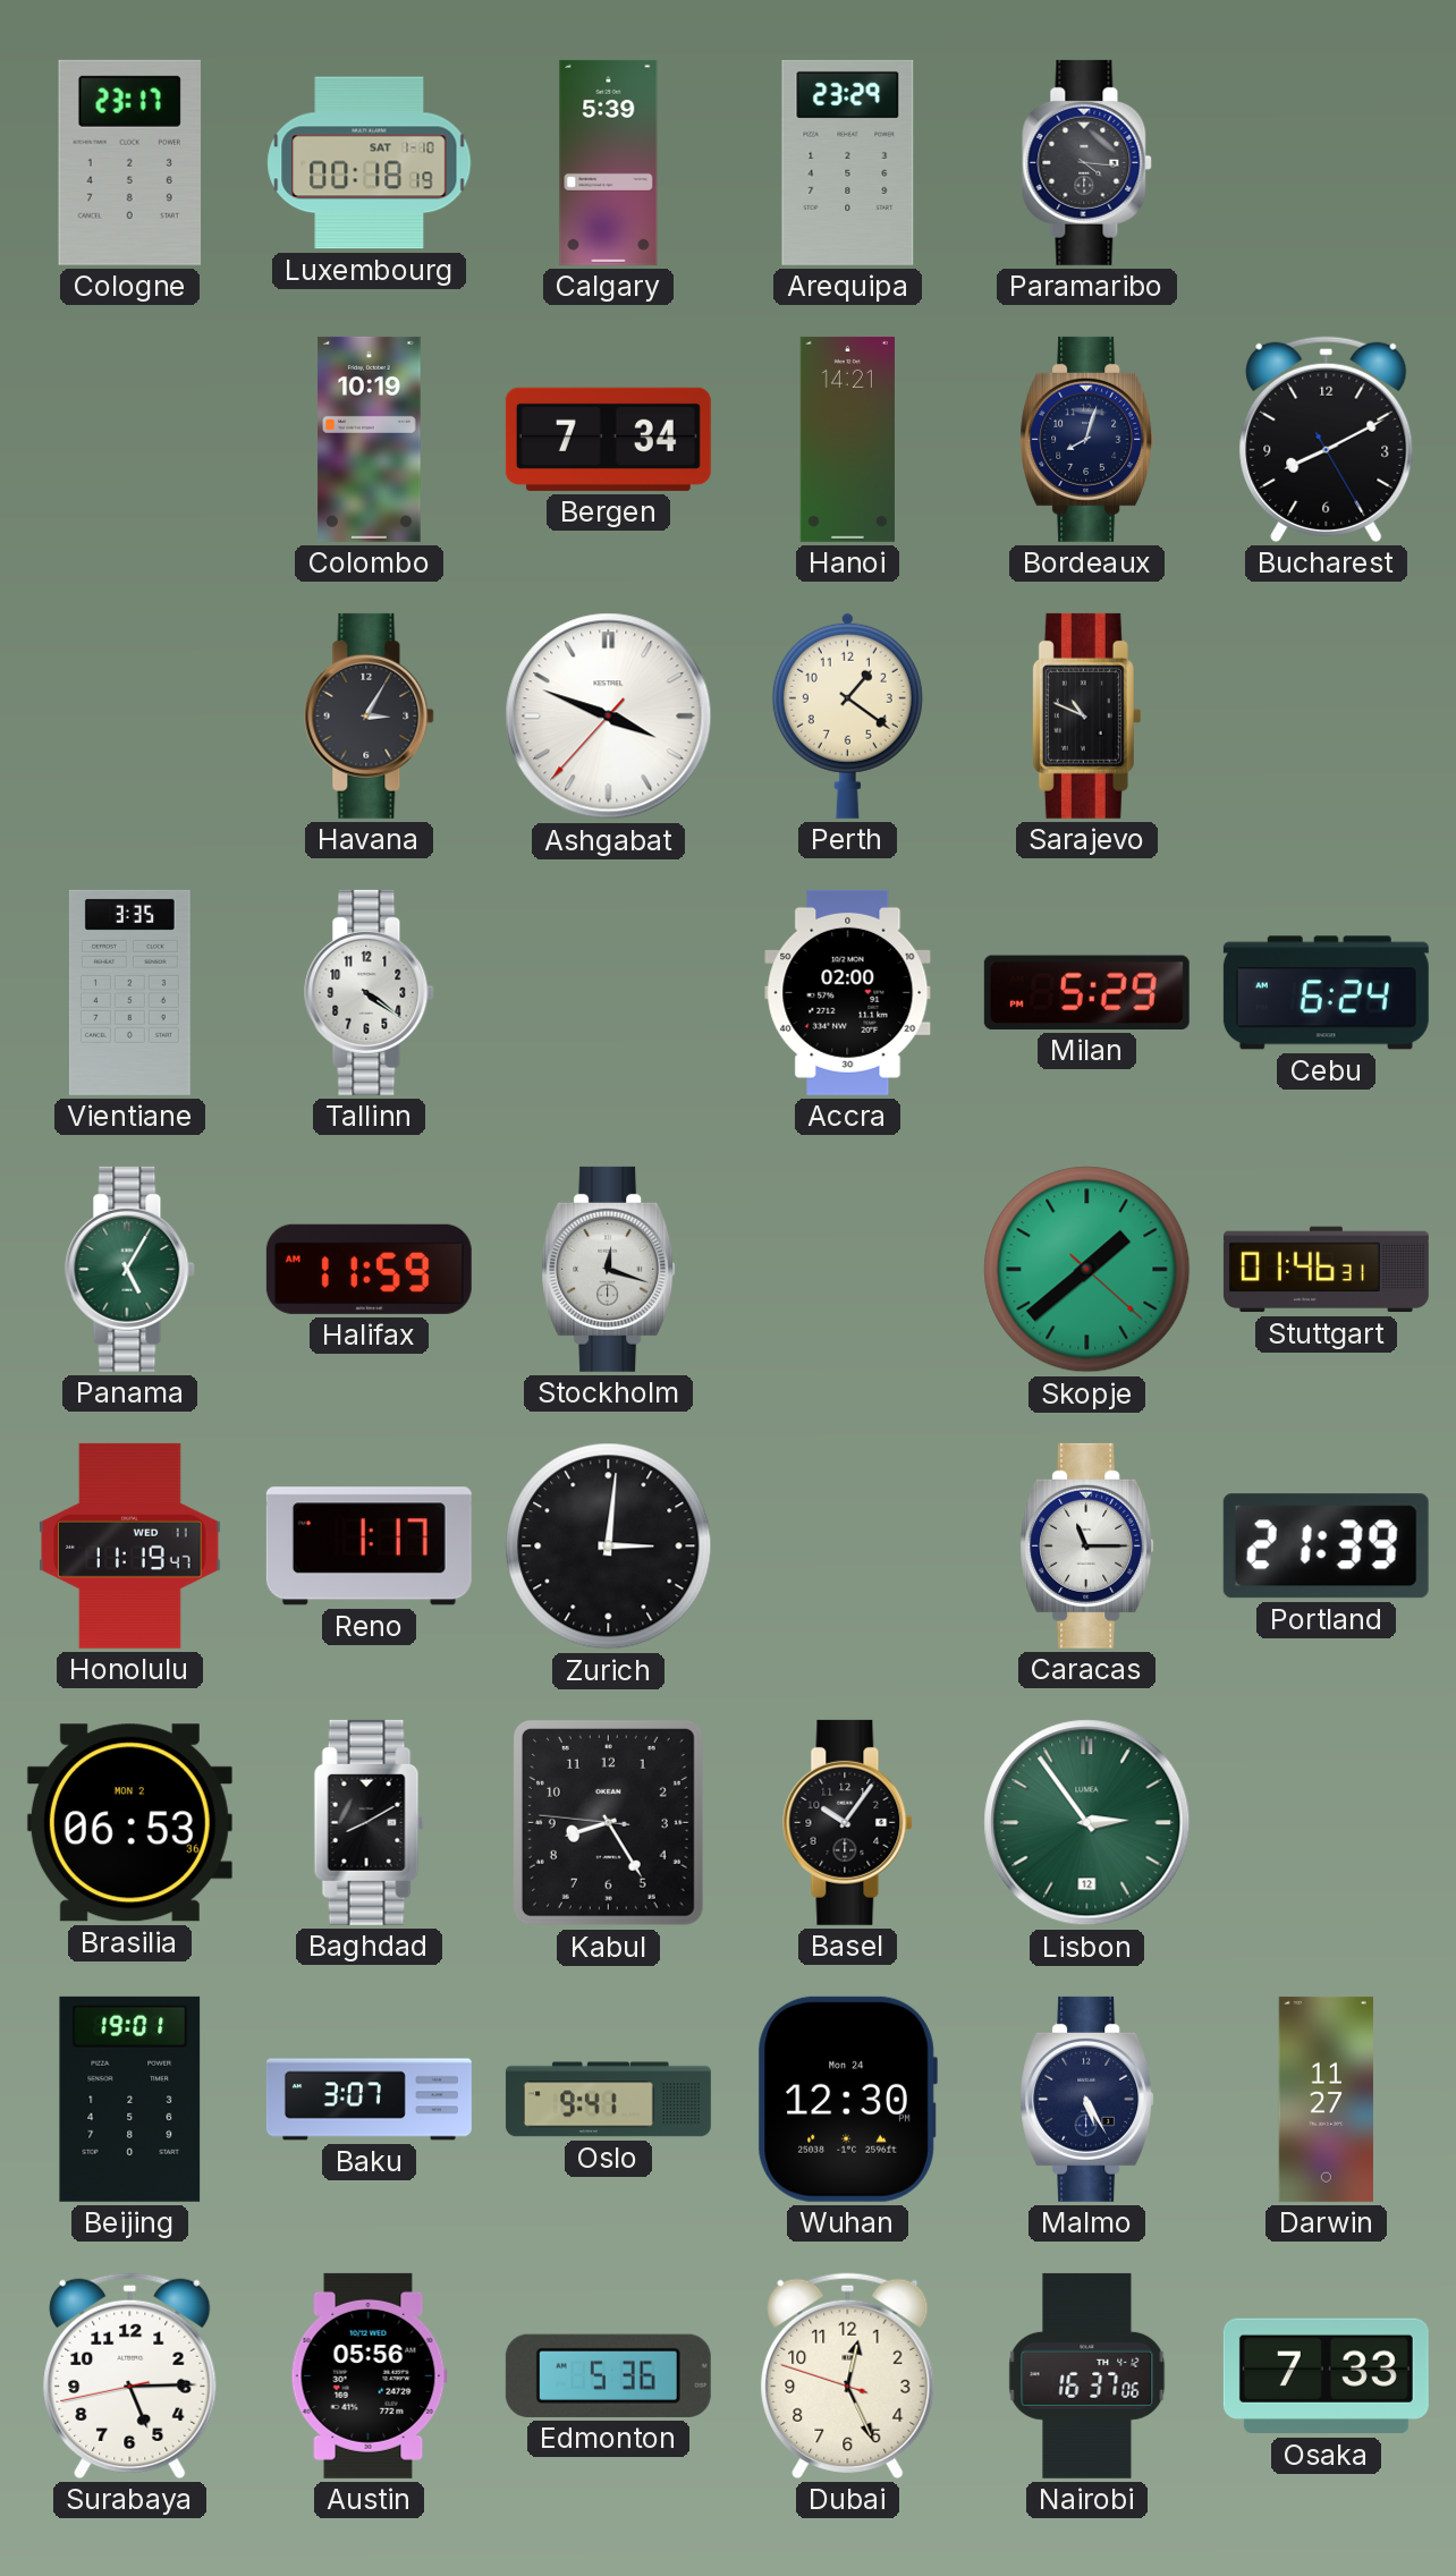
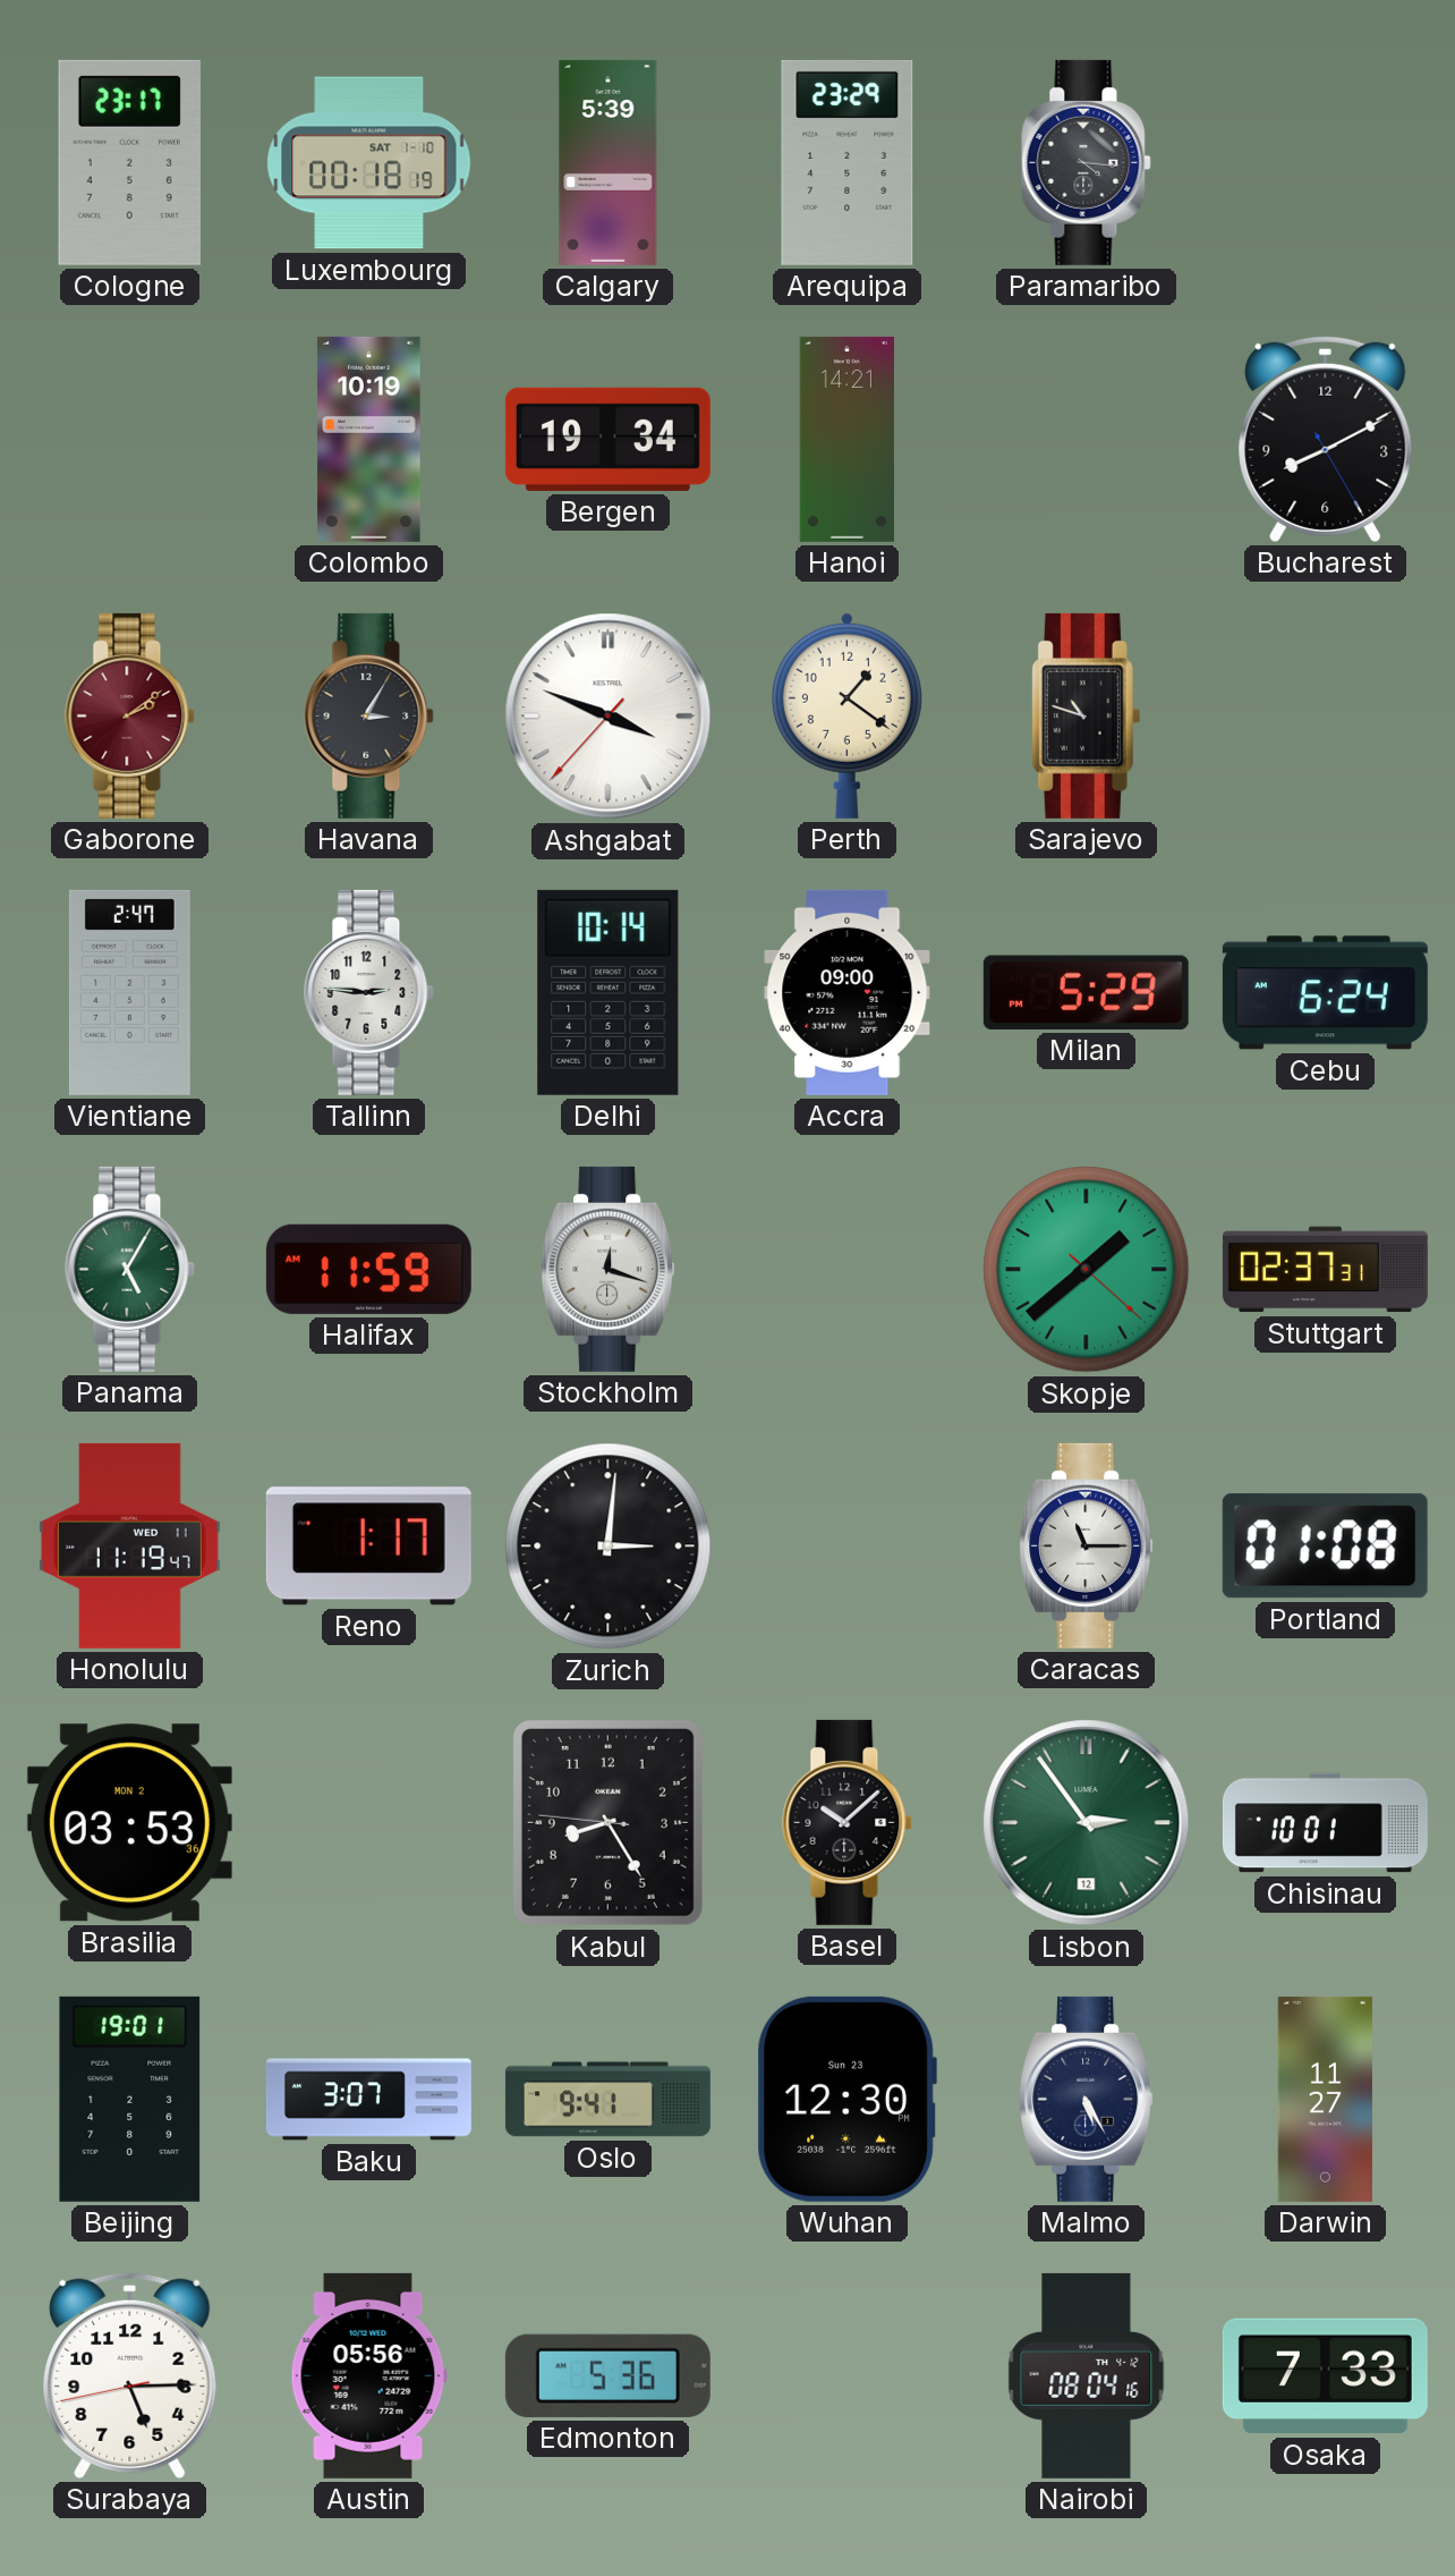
Bergen: 7:34 -> 19:34
Bordeaux: 8:03 -> none
Gaborone: none -> 2:09
Sarajevo: 10:49 -> 10:48
Vientiane: 3:35 -> 2:47
Tallinn: 4:21 -> 2:46
Delhi: none -> 10:14
Accra: 02:00 -> 09:00
Stuttgart: 01:46 -> 02:37
Portland: 21:39 -> 01:08
Brasilia: 06:53 -> 03:53
Baghdad: 8:10 -> none
Basel: 10:06 -> 10:08
Chisinau: none -> 10:01
Wuhan date: Mon 24 -> Sun 23
Dubai: 12:25 -> none
Nairobi: 16:37 -> 08:04
